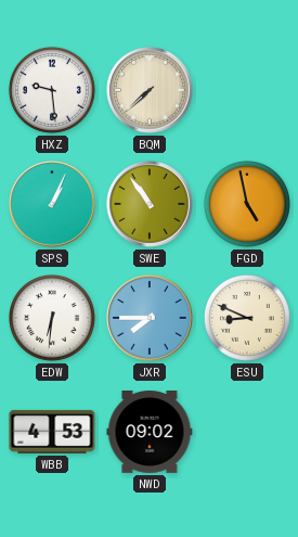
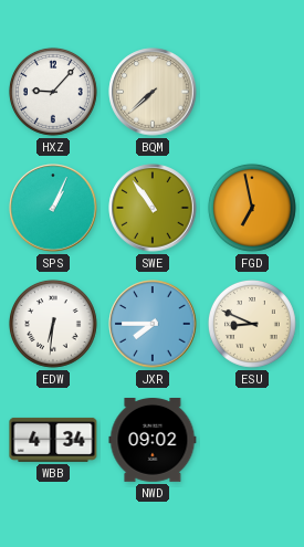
HXZ: 9:29 -> 9:07
FGD: 4:58 -> 6:58
WBB: 4:53 -> 4:34
